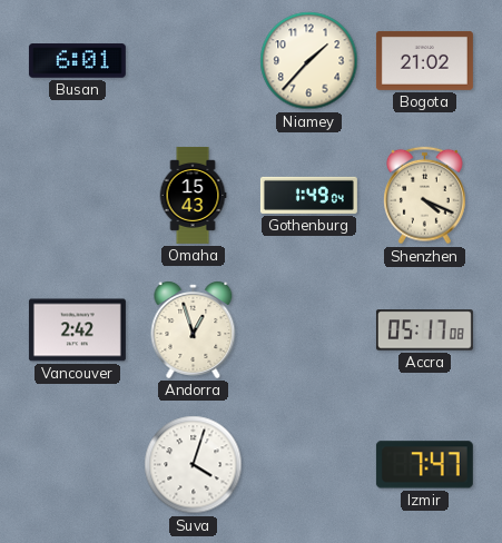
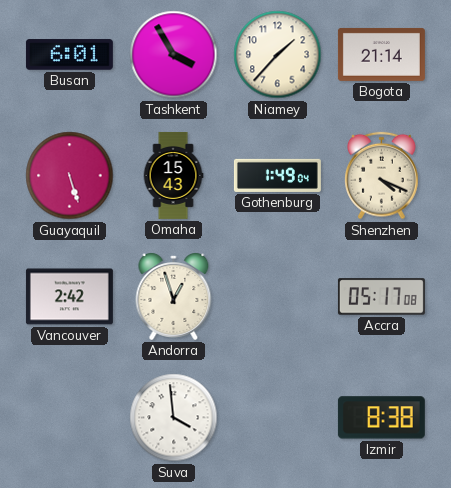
Tashkent: none -> 3:55
Bogota: 21:02 -> 21:14
Guayaquil: none -> 5:27
Suva: 4:03 -> 3:59
Izmir: 7:47 -> 8:38
